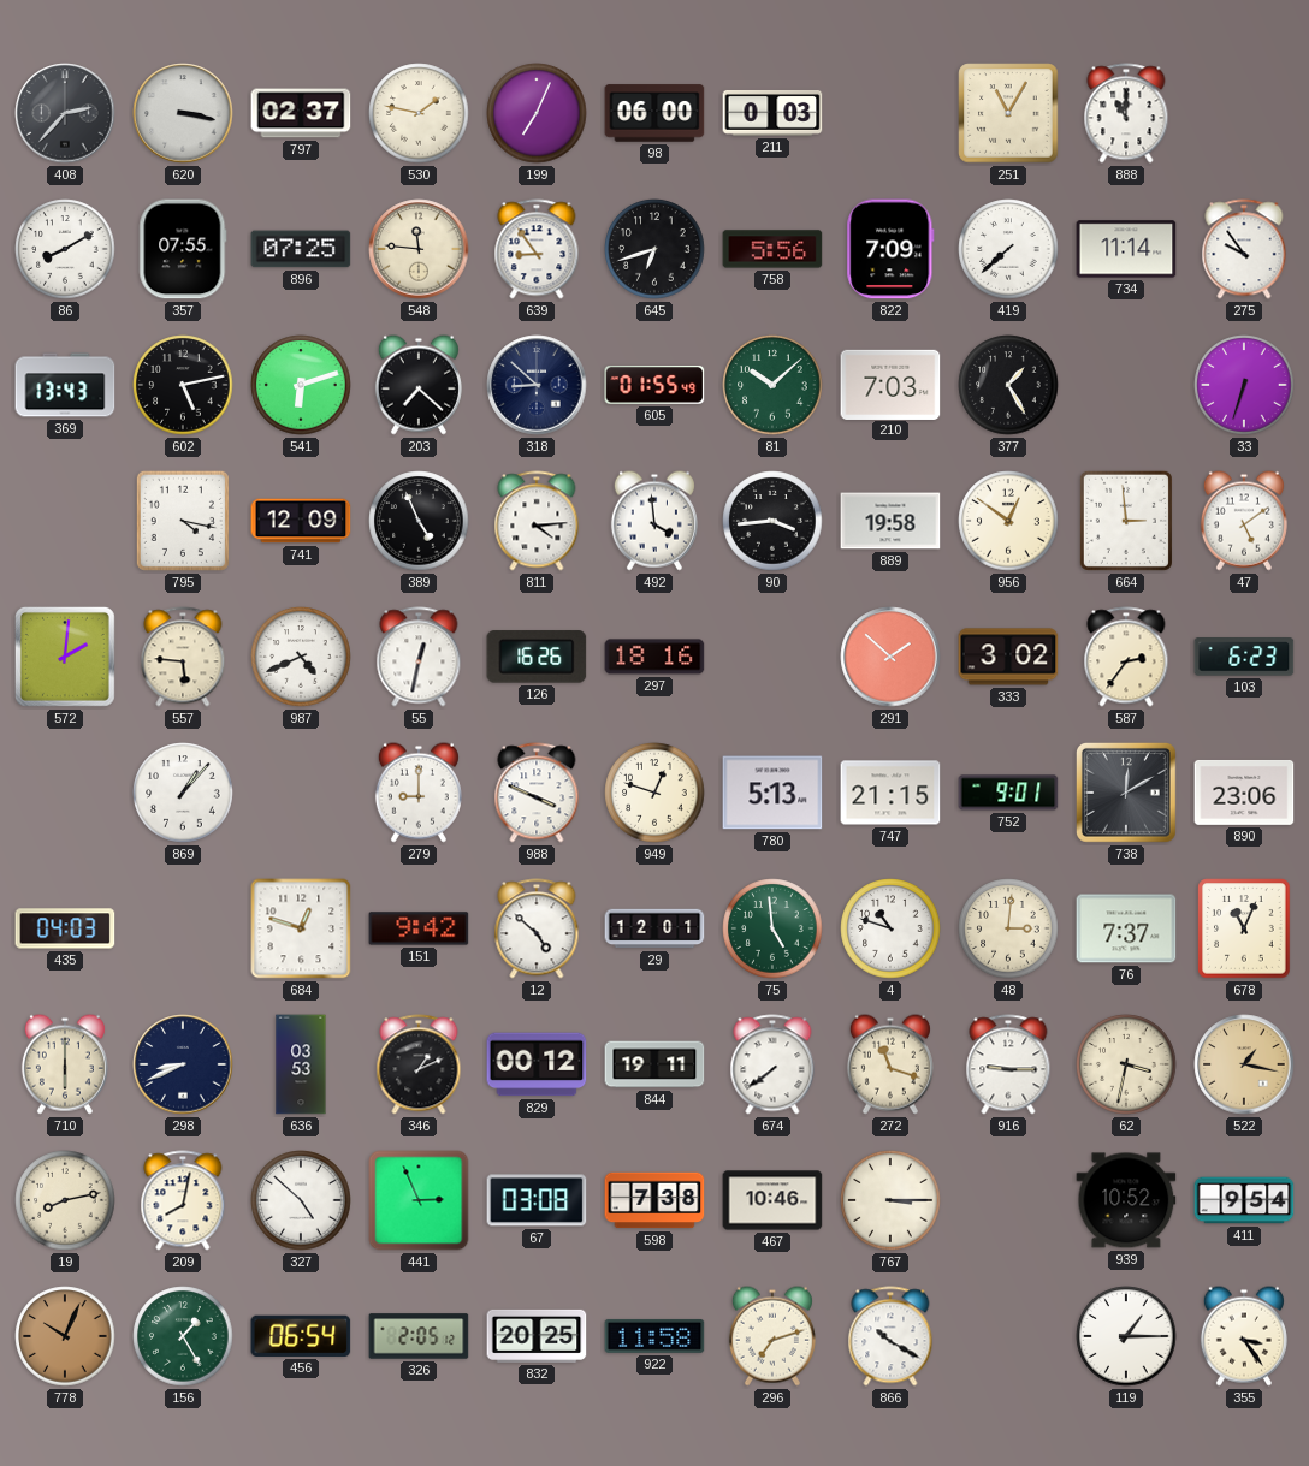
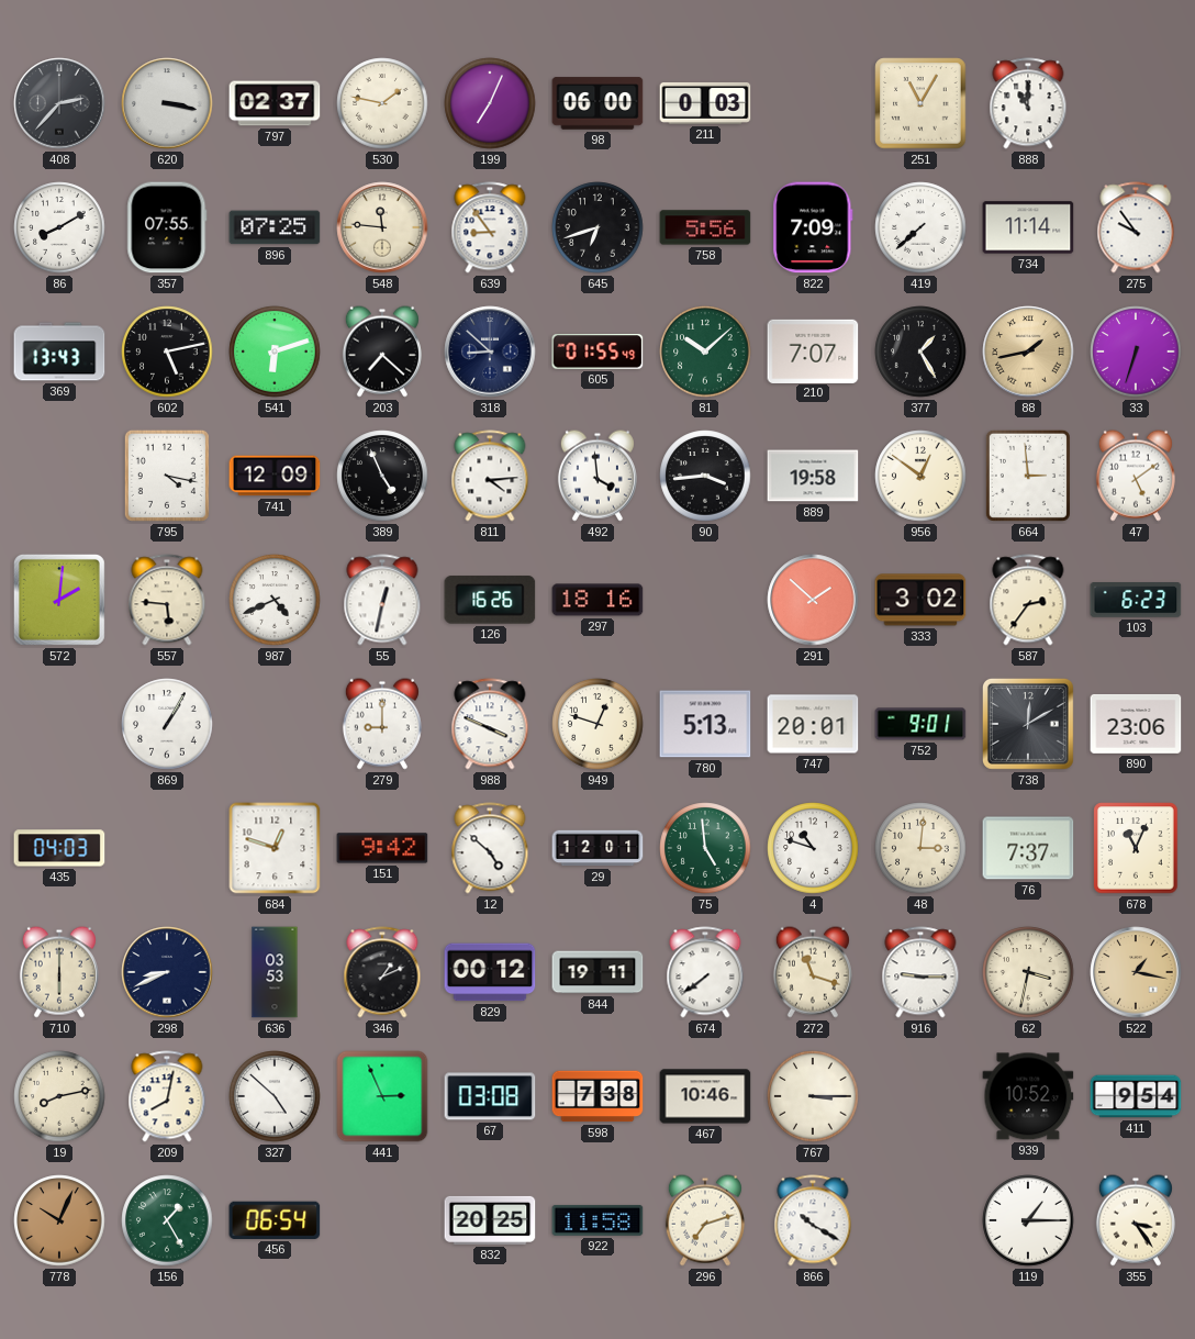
210: 7:03 -> 7:07
88: none -> 1:43
869: 1:07 -> 1:05
747: 21:15 -> 20:01
326: 2:05 -> none
